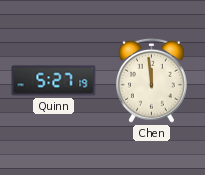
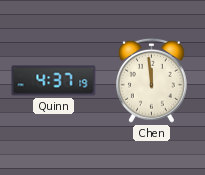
Quinn: 5:27 -> 4:37
